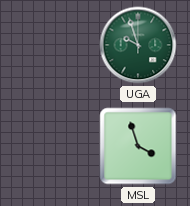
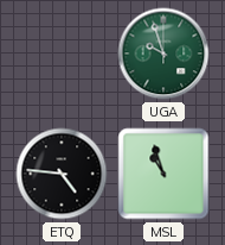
ETQ: none -> 4:46
MSL: 3:57 -> 10:57
